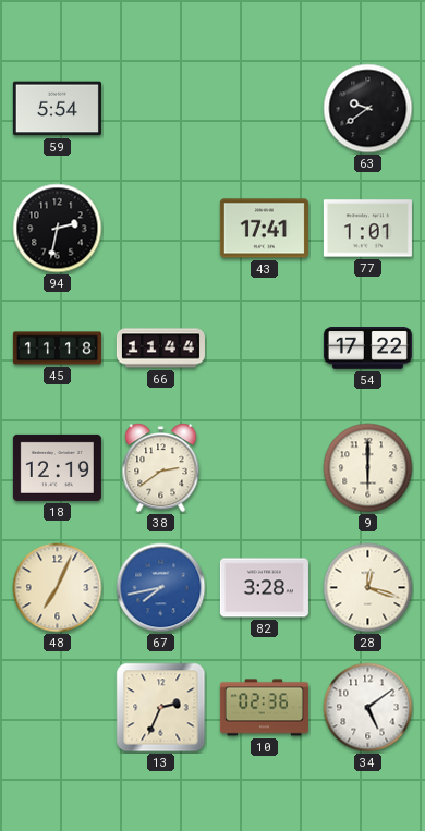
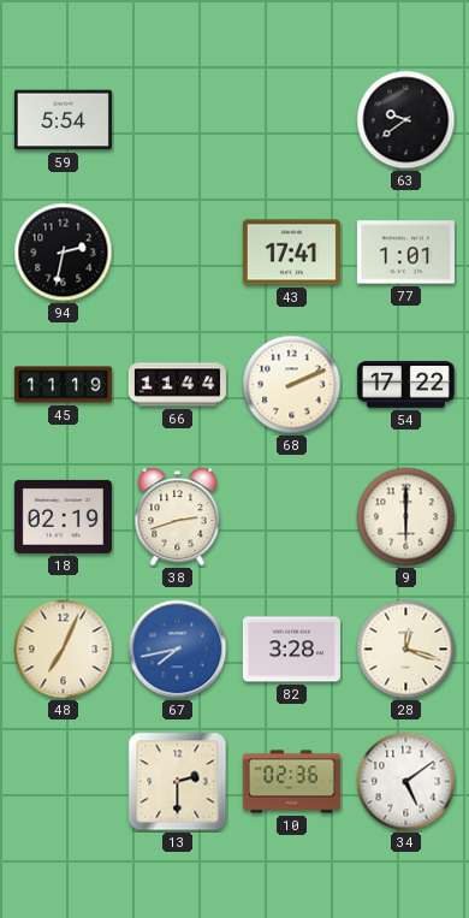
45: 11:18 -> 11:19
68: none -> 2:11
18: 12:19 -> 02:19
38: 2:39 -> 2:42
13: 2:34 -> 2:30
